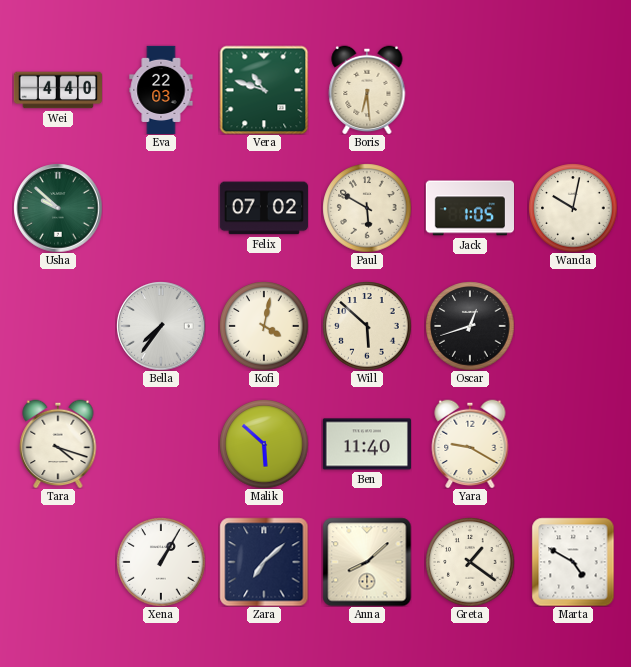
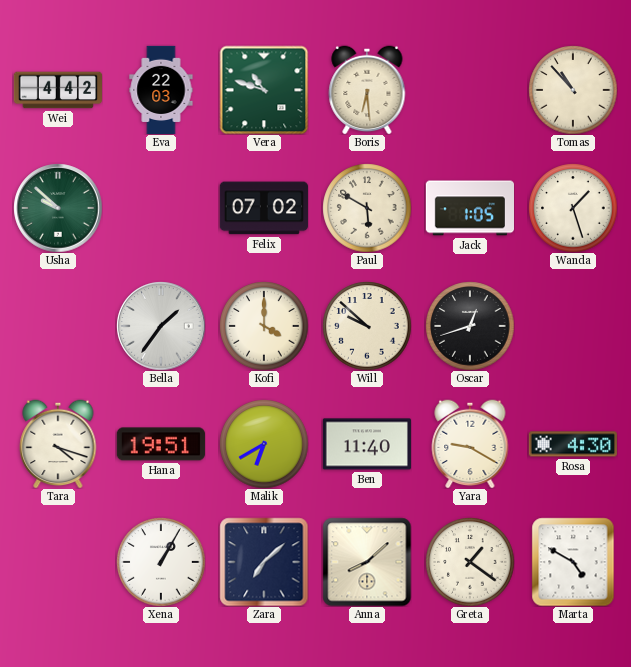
Wei: 4:40 -> 4:42
Tomas: none -> 10:53
Wanda: 10:02 -> 1:27
Bella: 7:36 -> 1:36
Kofi: 4:02 -> 4:00
Will: 5:52 -> 9:52
Hana: none -> 19:51
Malik: 5:52 -> 6:40
Rosa: none -> 4:30
